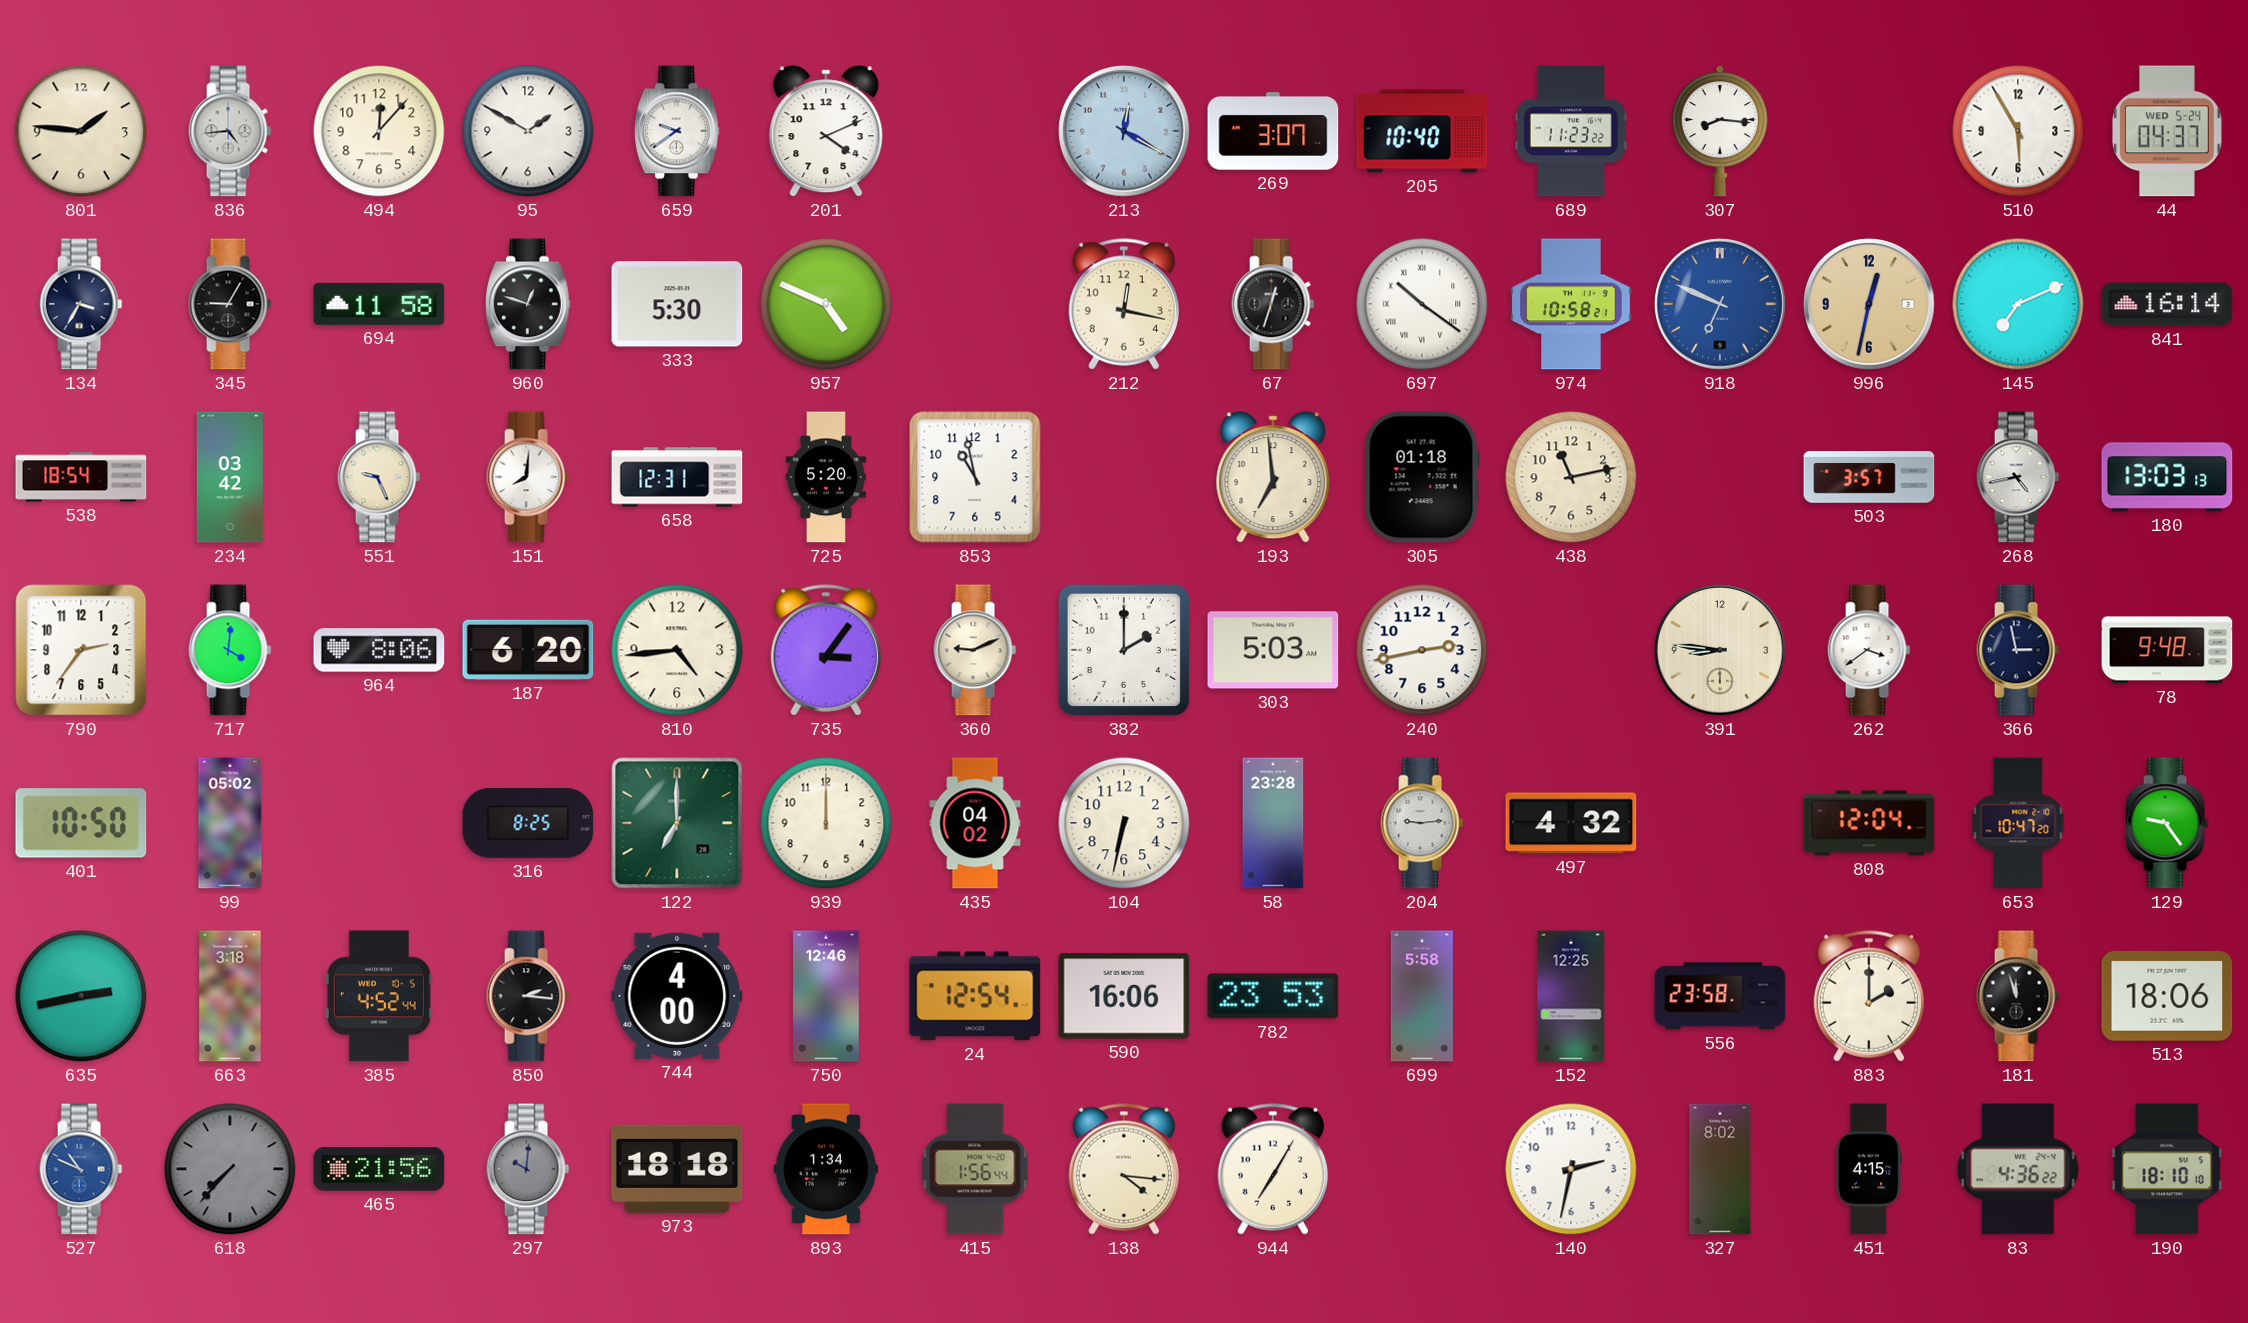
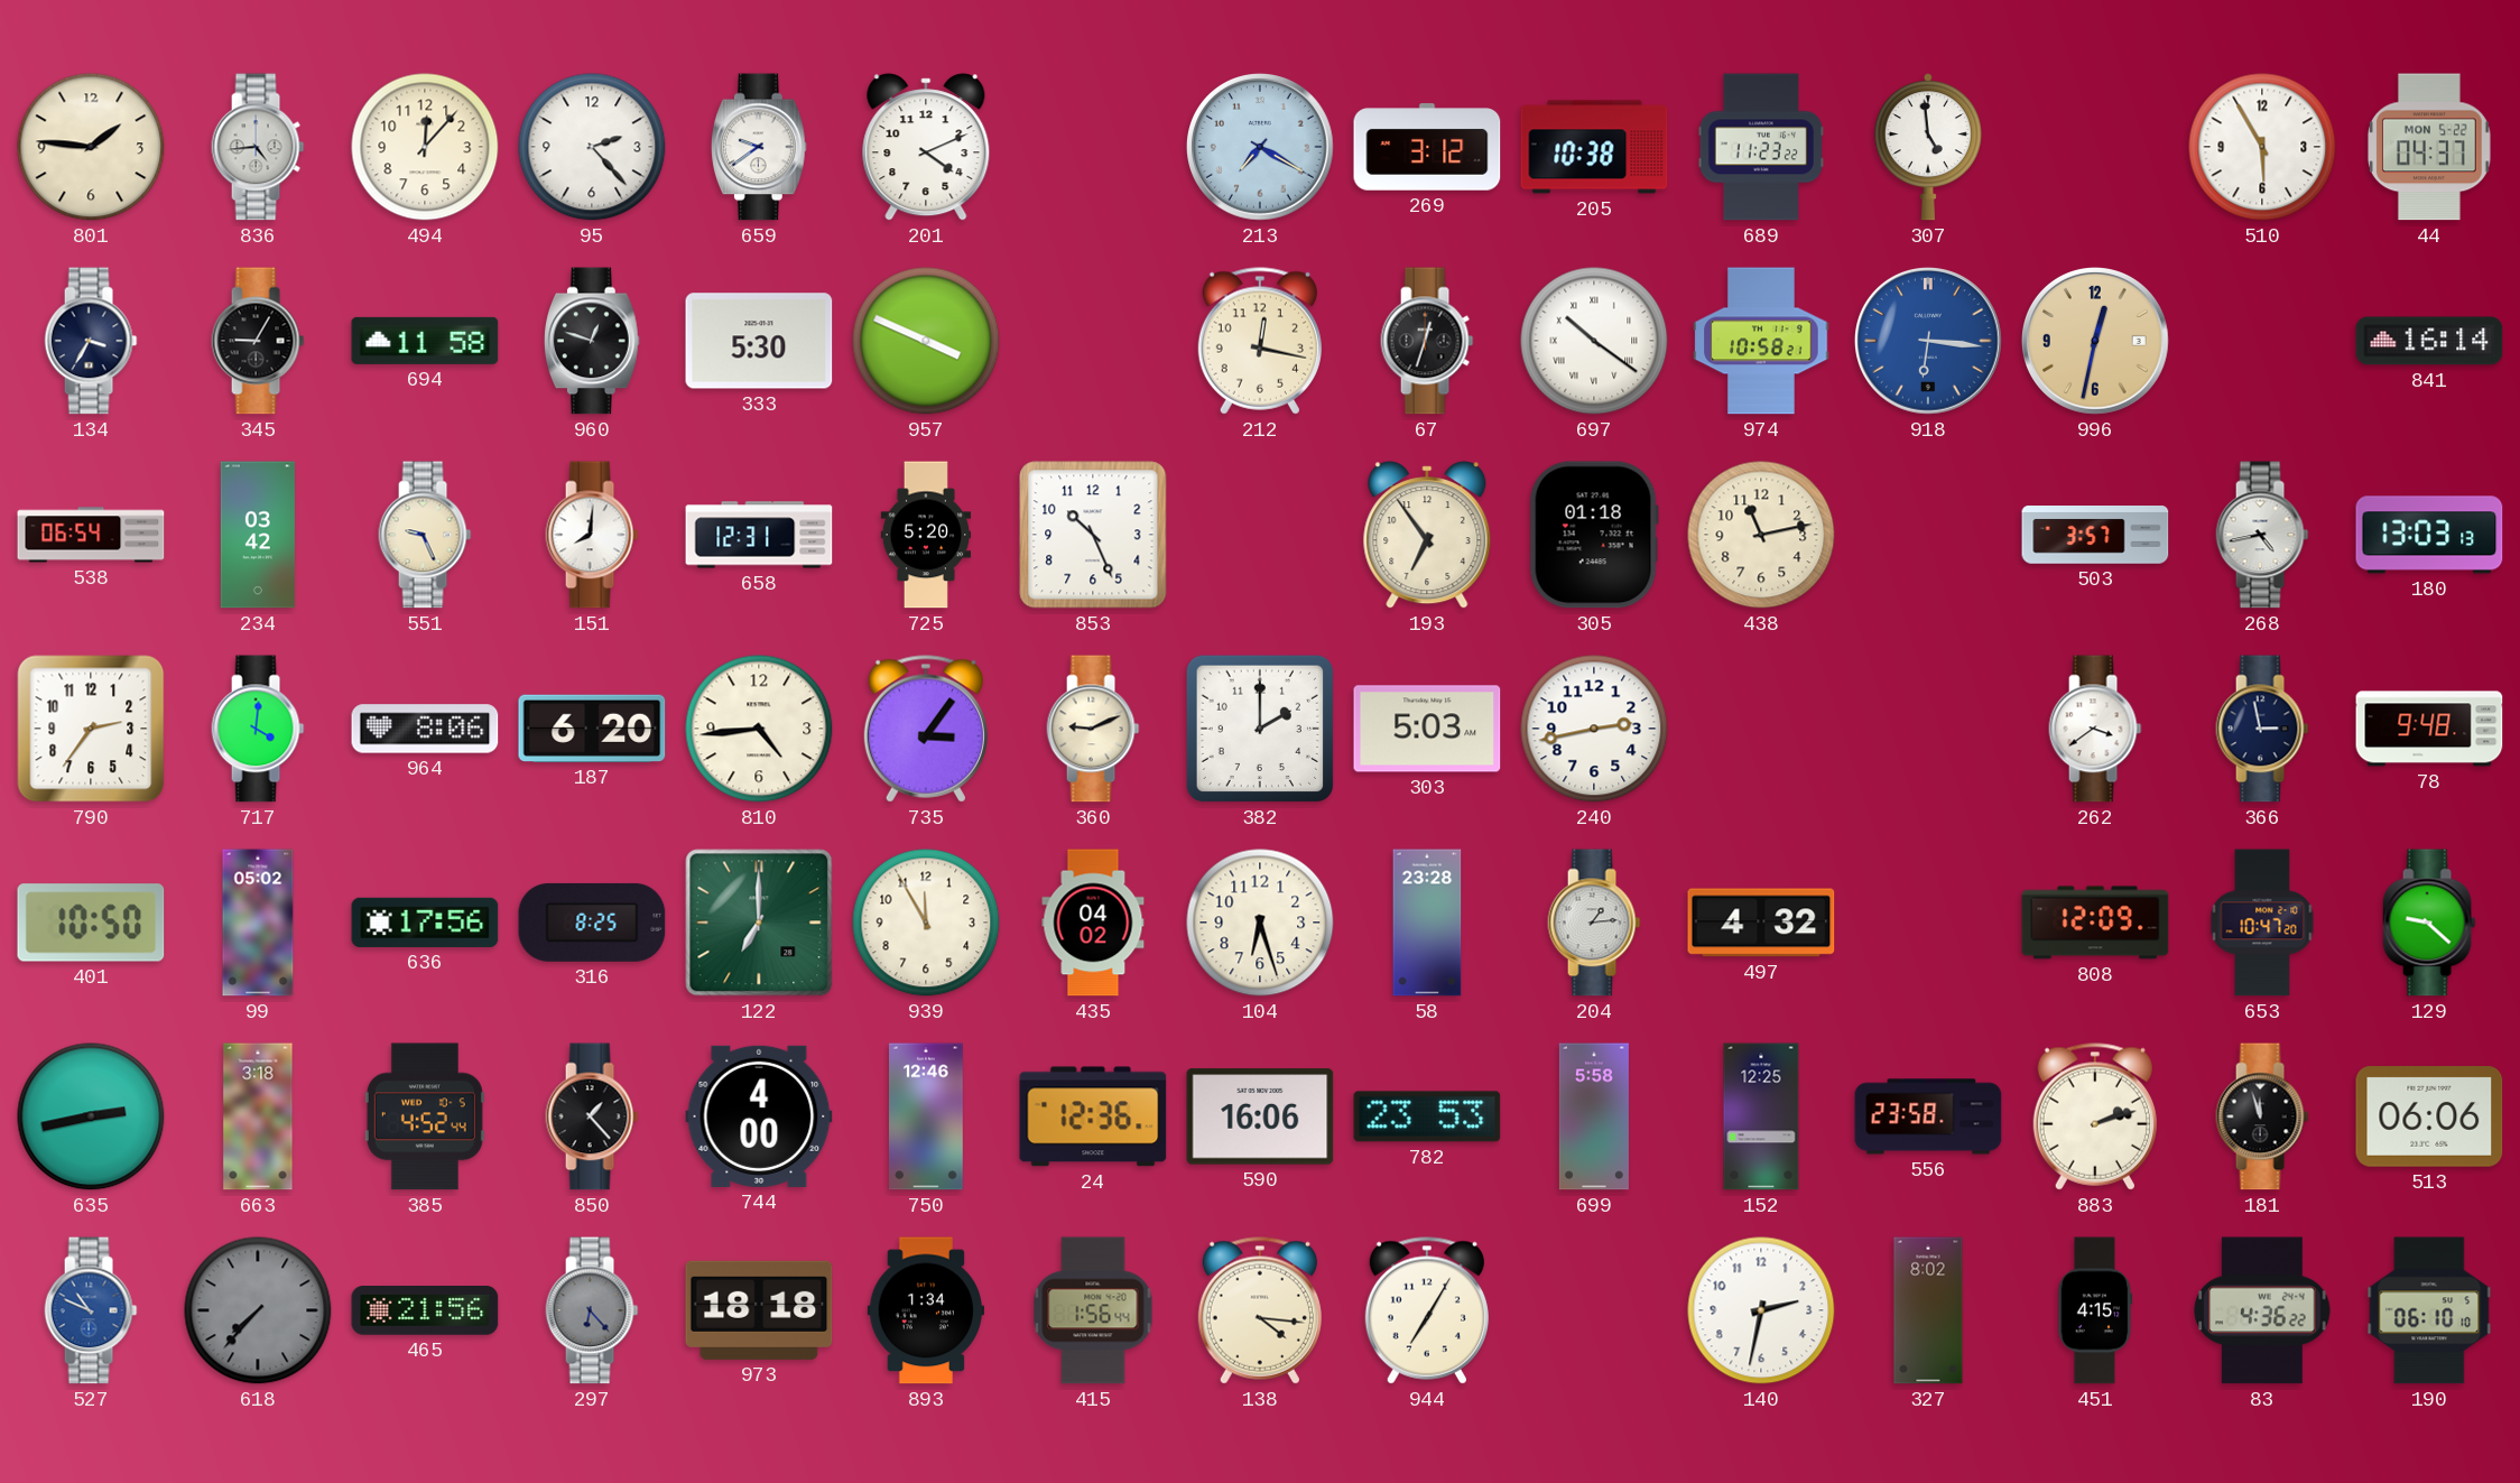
95: 1:50 -> 2:23
213: 12:20 -> 7:20
269: 3:07 -> 3:12
205: 10:40 -> 10:38
307: 8:16 -> 4:59
44 date: WED 5-24 -> MON 5-22
957: 4:49 -> 3:49
918: 6:49 -> 6:16
145: 7:11 -> none
538: 18:54 -> 06:54
853: 10:58 -> 10:26
193: 6:59 -> 6:54
391: 8:46 -> none
636: none -> 17:56
939: 12:00 -> 11:55
104: 6:32 -> 6:27
204: 9:14 -> 1:14
808: 12:04 -> 12:09
129: 9:24 -> 9:22
850: 2:16 -> 1:23
24: 12:54 -> 12:36
883: 2:00 -> 2:12
513: 18:06 -> 06:06
297: 10:01 -> 6:23
190: 18:10 -> 06:10
